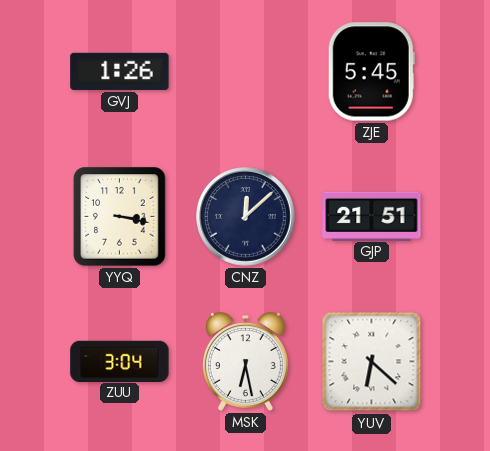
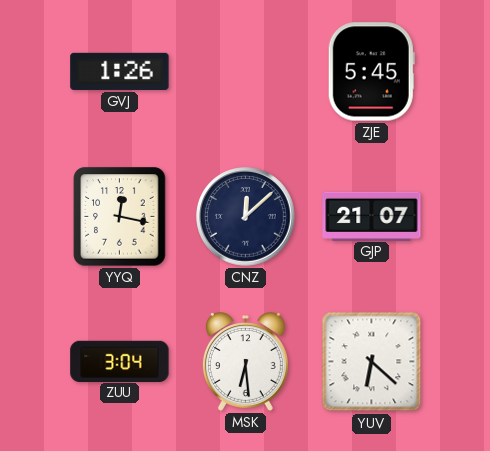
YYQ: 3:17 -> 12:17
GJP: 21:51 -> 21:07
MSK: 6:28 -> 6:29
